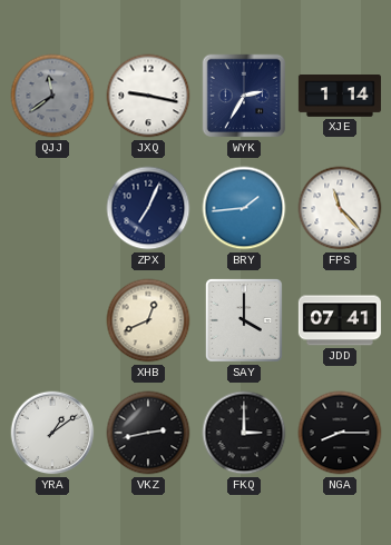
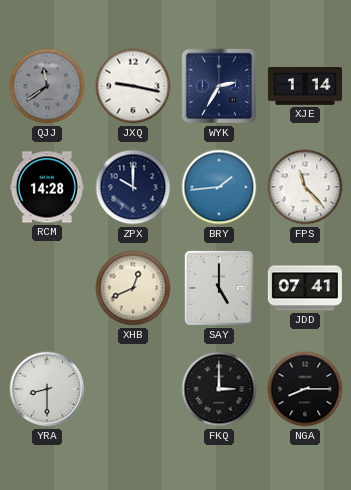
RCM: none -> 14:28
ZPX: 7:04 -> 10:00
SAY: 4:00 -> 5:00
YRA: 1:09 -> 8:30
VKZ: 2:43 -> none
